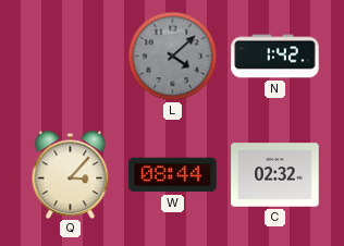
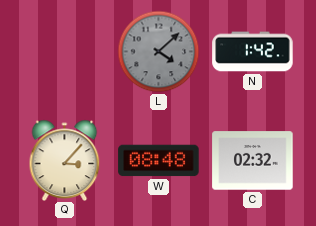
W: 08:44 -> 08:48
